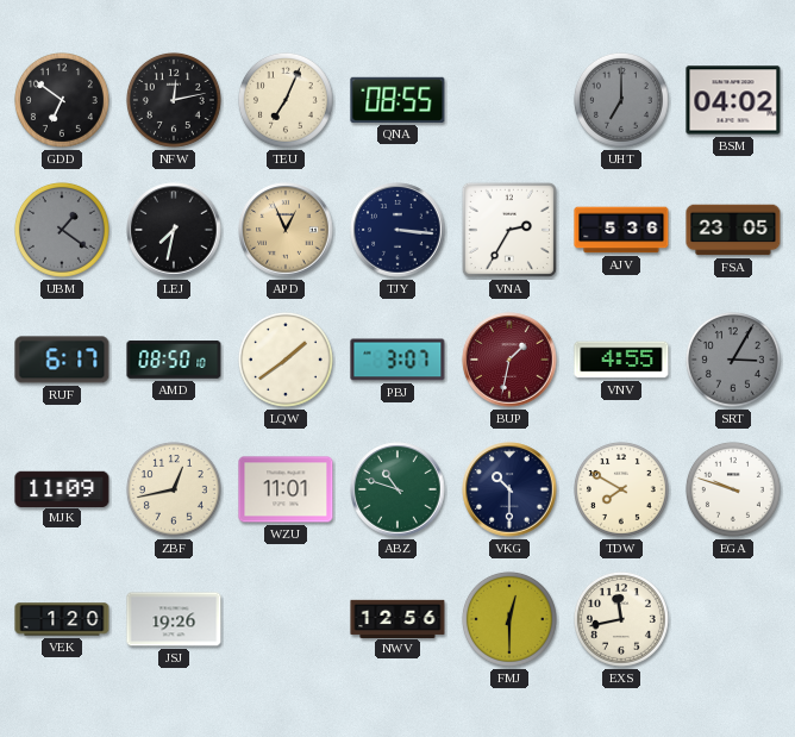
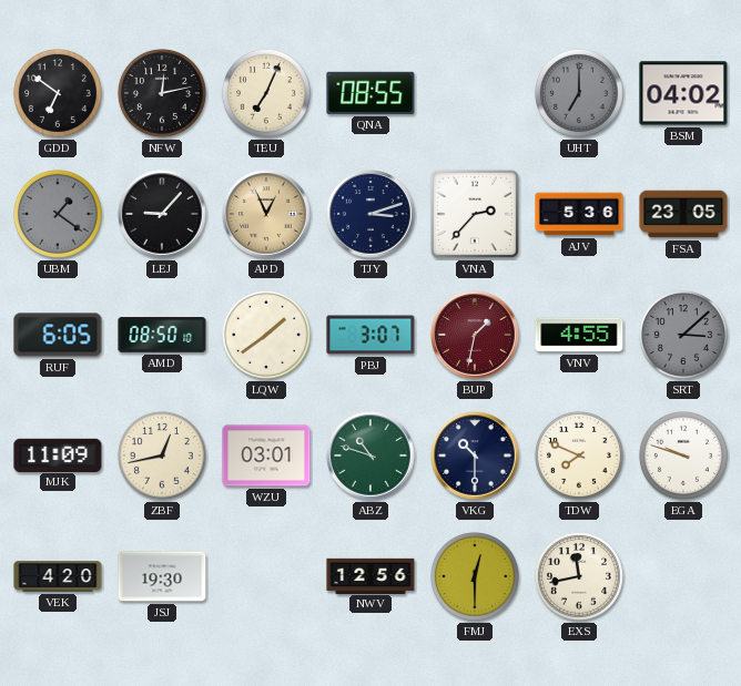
LEJ: 7:32 -> 9:07
TJY: 3:16 -> 3:12
VNA: 2:35 -> 2:37
RUF: 6:17 -> 6:05
SRT: 3:05 -> 3:08
WZU: 11:01 -> 03:01
TDW: 7:50 -> 7:49
VEK: 1:20 -> 4:20
JSJ: 19:26 -> 19:30
